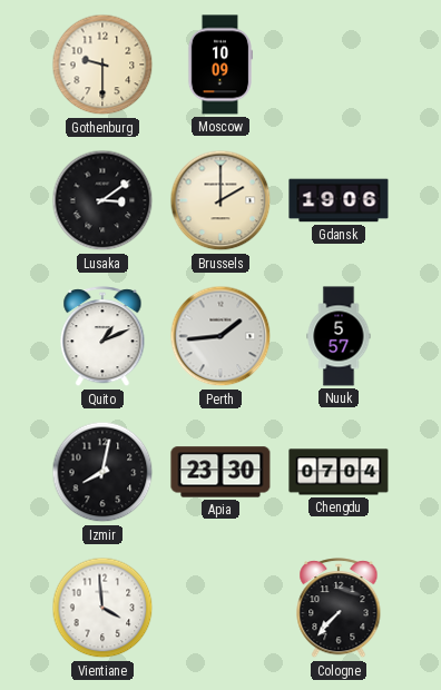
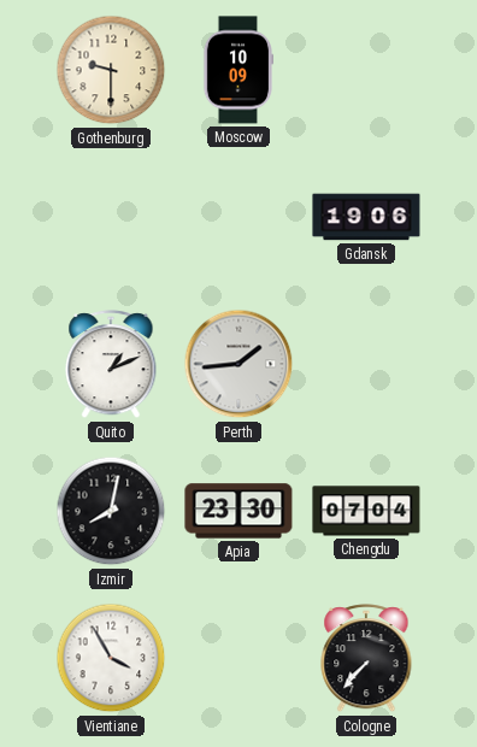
Lusaka: 3:09 -> none
Brussels: 2:00 -> none
Nuuk: 5:57 -> none
Vientiane: 3:59 -> 3:55
